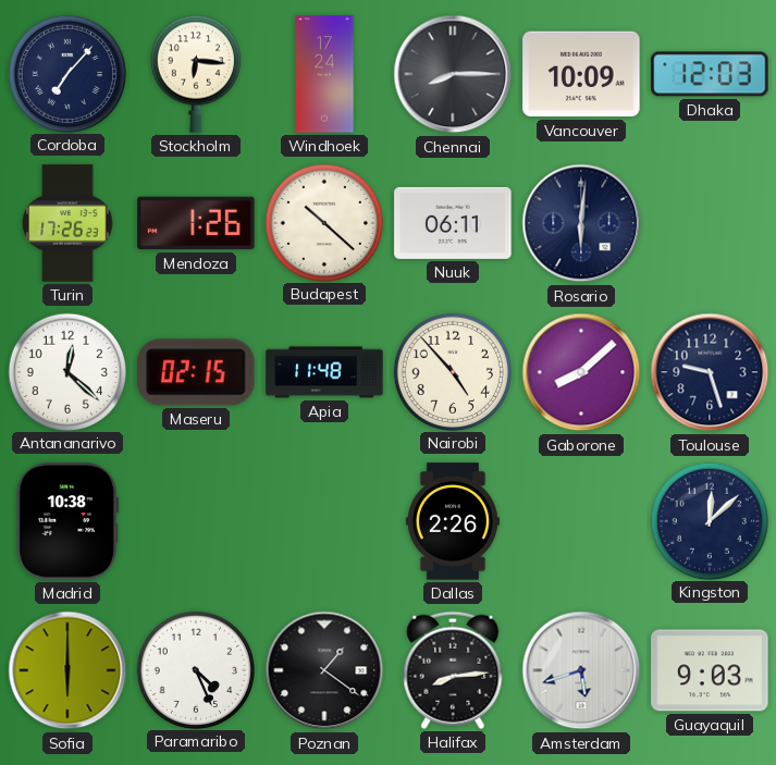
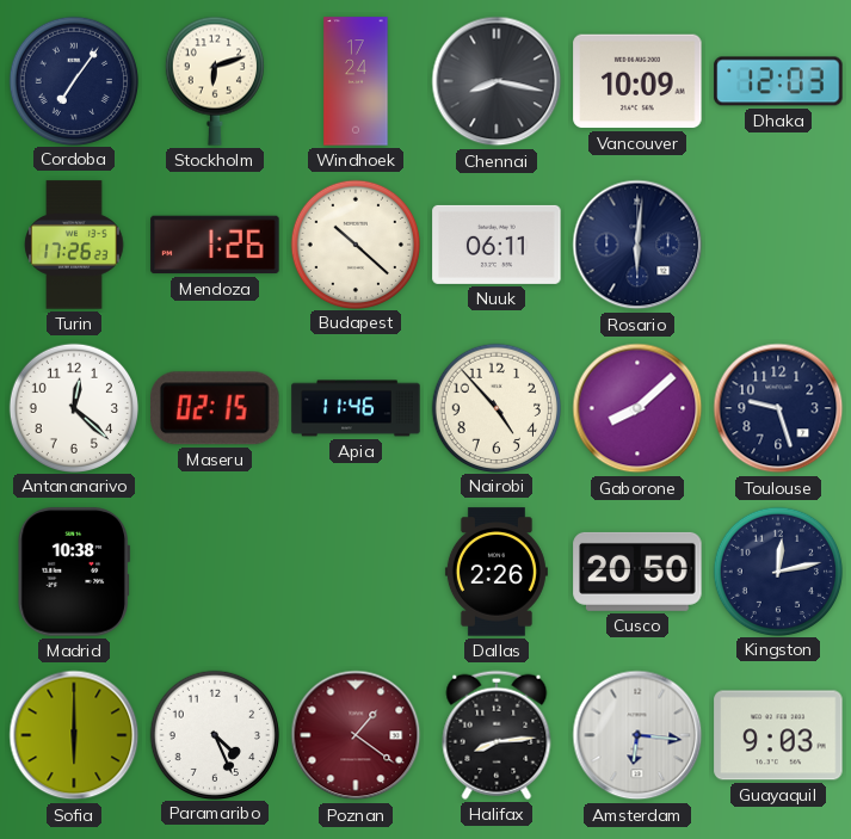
Cordoba: 7:07 -> 7:06
Stockholm: 6:16 -> 6:12
Chennai: 8:15 -> 8:17
Apia: 11:48 -> 11:46
Cusco: none -> 20:50
Kingston: 12:08 -> 12:13
Poznan dial: black -> burgundy
Amsterdam: 5:42 -> 6:16
